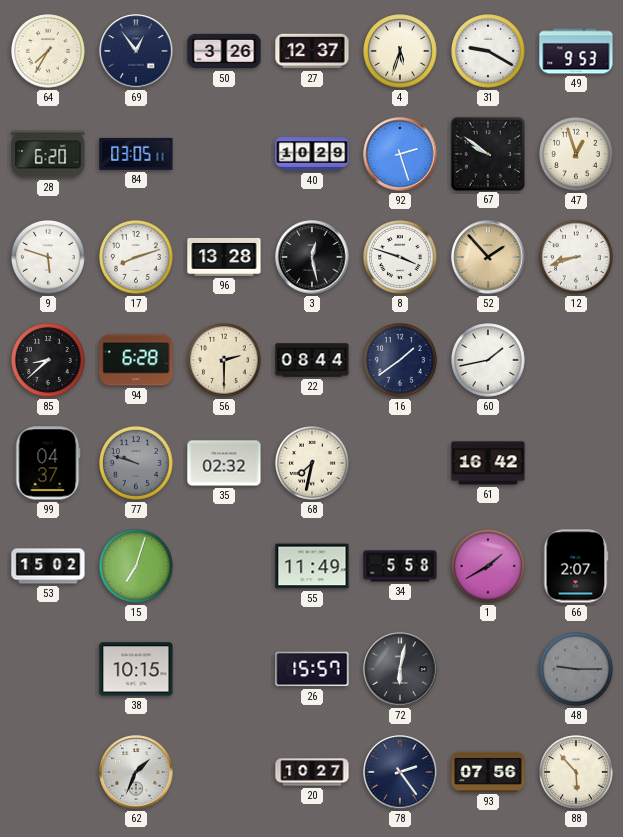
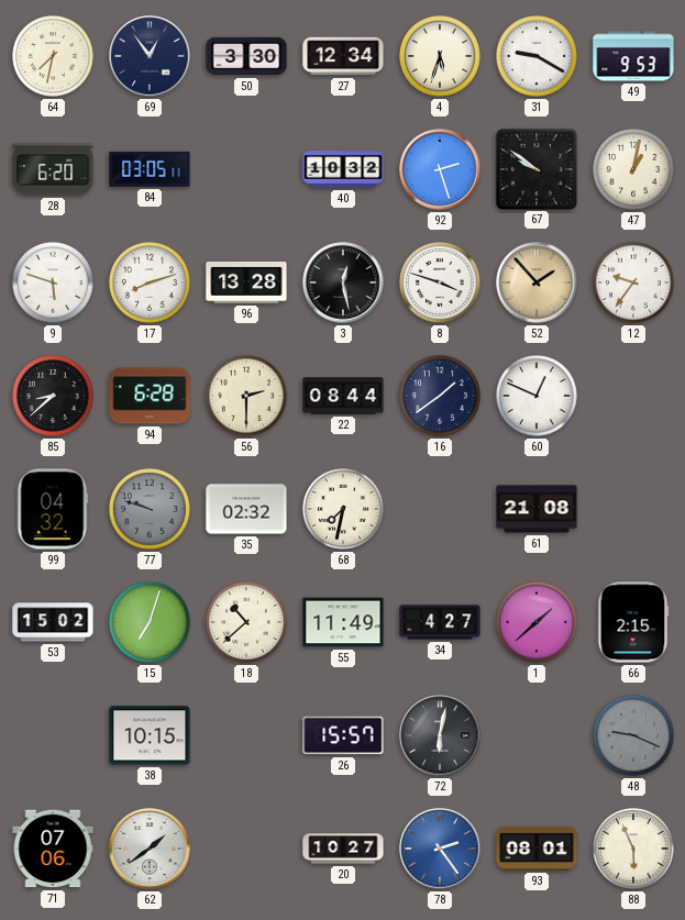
64: 7:35 -> 7:32
50: 3:26 -> 3:30
27: 12:37 -> 12:34
40: 10:29 -> 10:32
47: 12:57 -> 1:02
12: 8:42 -> 9:36
60: 1:43 -> 12:49
99: 04:37 -> 04:32
61: 16:42 -> 21:08
18: none -> 10:38
34: 5:58 -> 4:27
1: 1:40 -> 1:38
66: 2:07 -> 2:15
48: 9:15 -> 9:19
71: none -> 07:06
62: 1:34 -> 1:39
78 dial: navy -> blue
93: 07:56 -> 08:01
88: 5:53 -> 5:56
